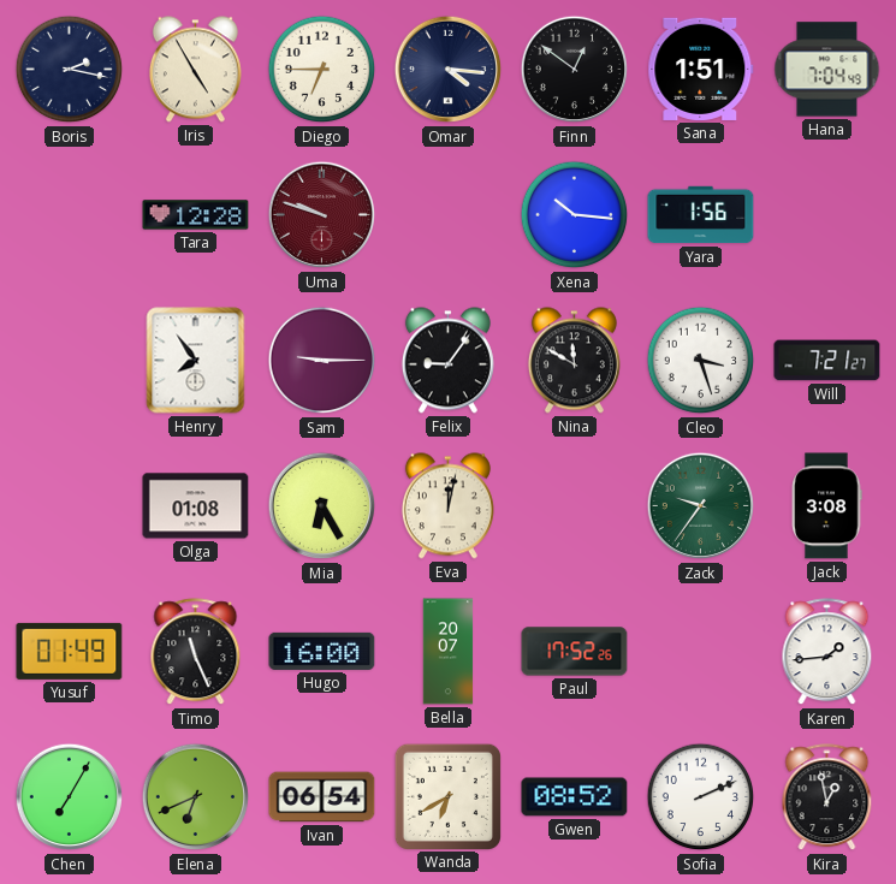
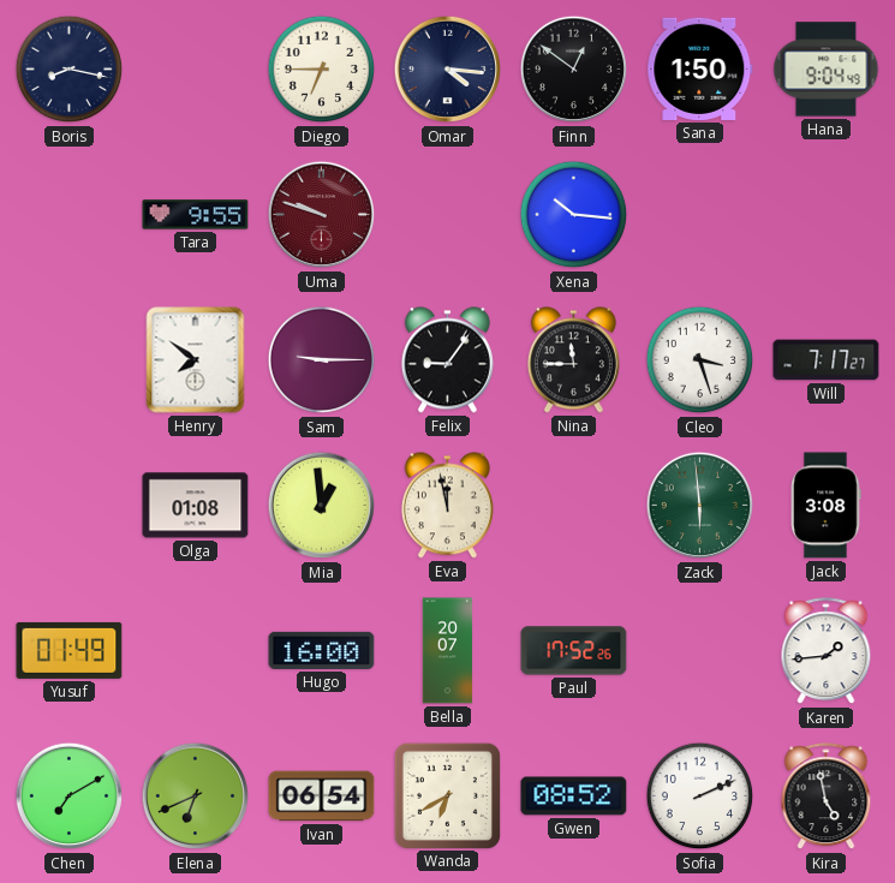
Boris: 2:17 -> 8:17
Iris: 4:55 -> none
Sana: 1:51 -> 1:50
Hana: 7:04 -> 9:04
Tara: 12:28 -> 9:55
Yara: 1:56 -> none
Henry: 7:54 -> 7:51
Nina: 11:50 -> 11:45
Will: 7:21 -> 7:17
Mia: 6:25 -> 12:59
Eva: 12:02 -> 11:58
Zack: 9:36 -> 5:59
Timo: 11:26 -> none
Chen: 7:05 -> 7:10
Kira: 12:58 -> 4:58
